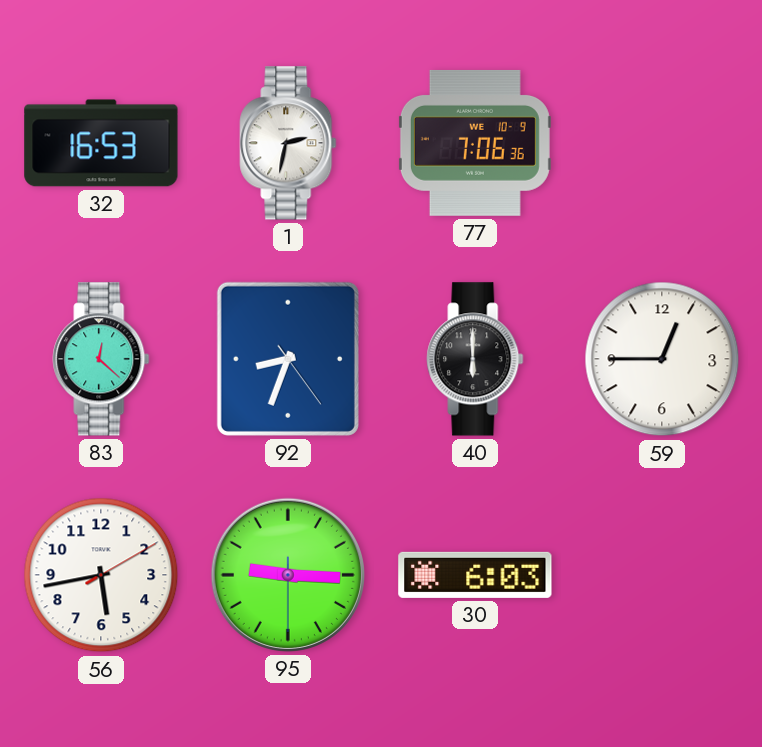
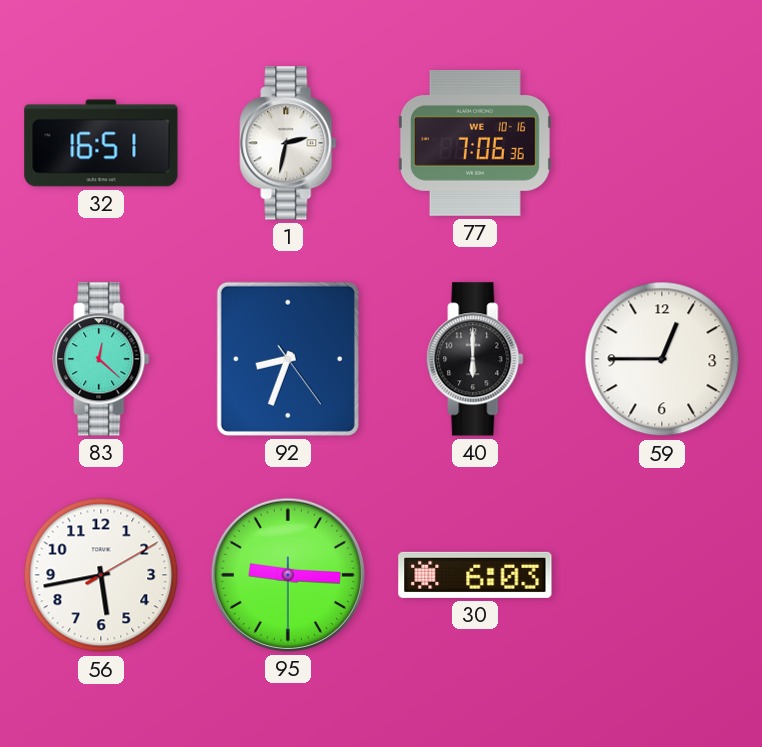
32: 16:53 -> 16:51
77 date: WE 10-9 -> WE 10-16
